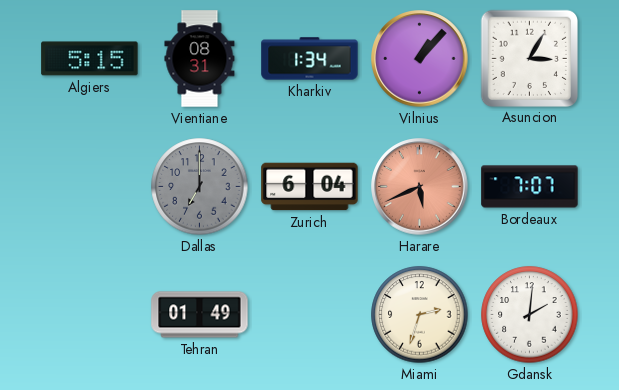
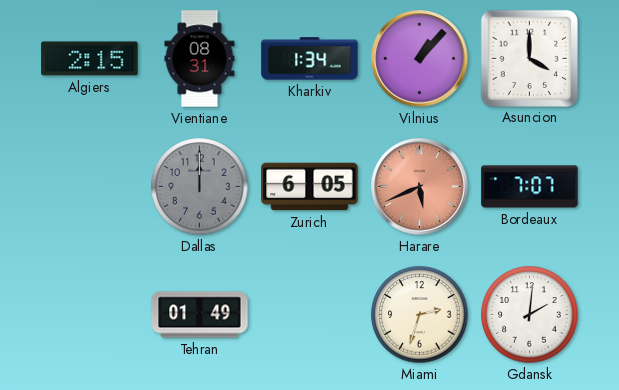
Algiers: 5:15 -> 2:15
Asuncion: 3:05 -> 4:00
Dallas: 7:00 -> 12:00
Zurich: 6:04 -> 6:05
